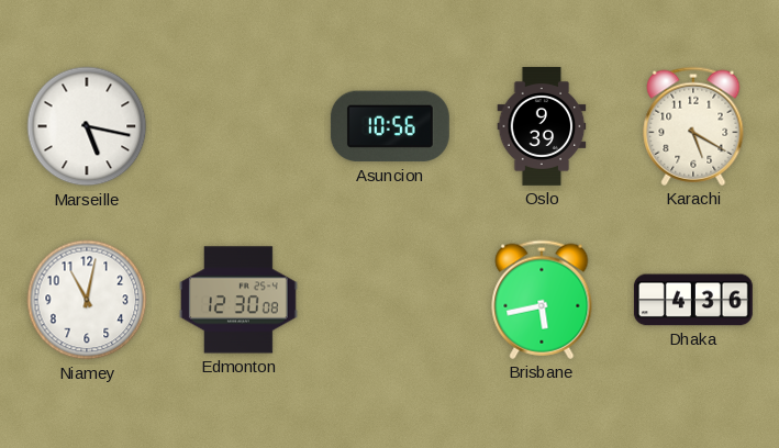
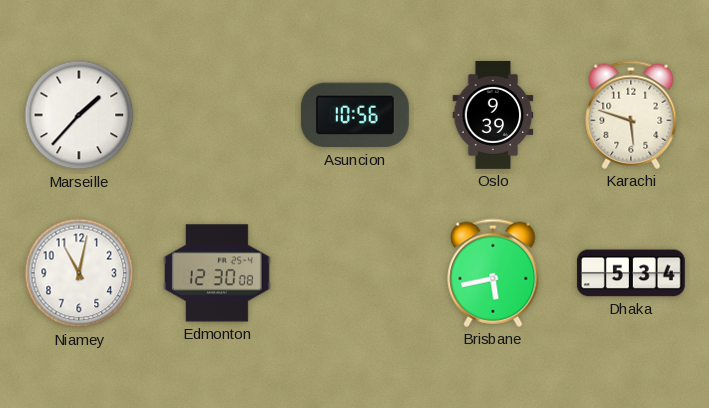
Marseille: 5:17 -> 1:37
Karachi: 5:20 -> 5:48
Dhaka: 4:36 -> 5:34
